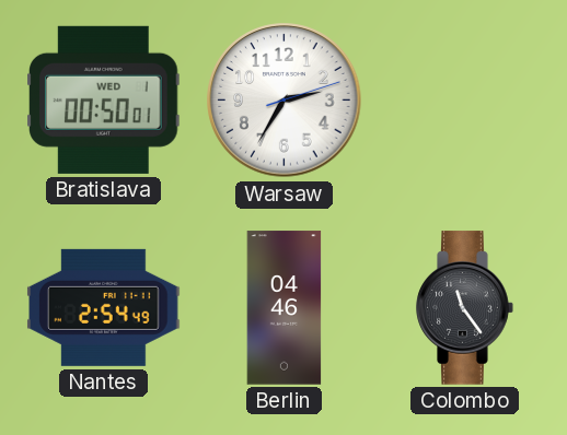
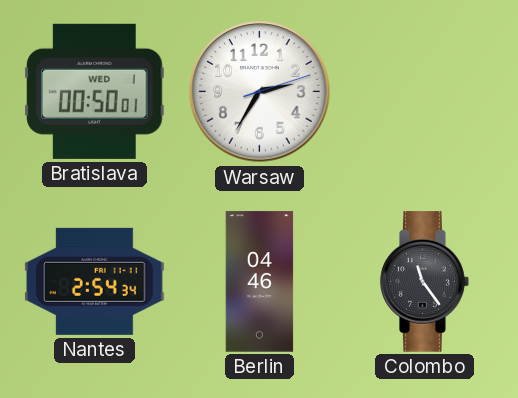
Nantes: 2:54:49 -> 2:54:34
